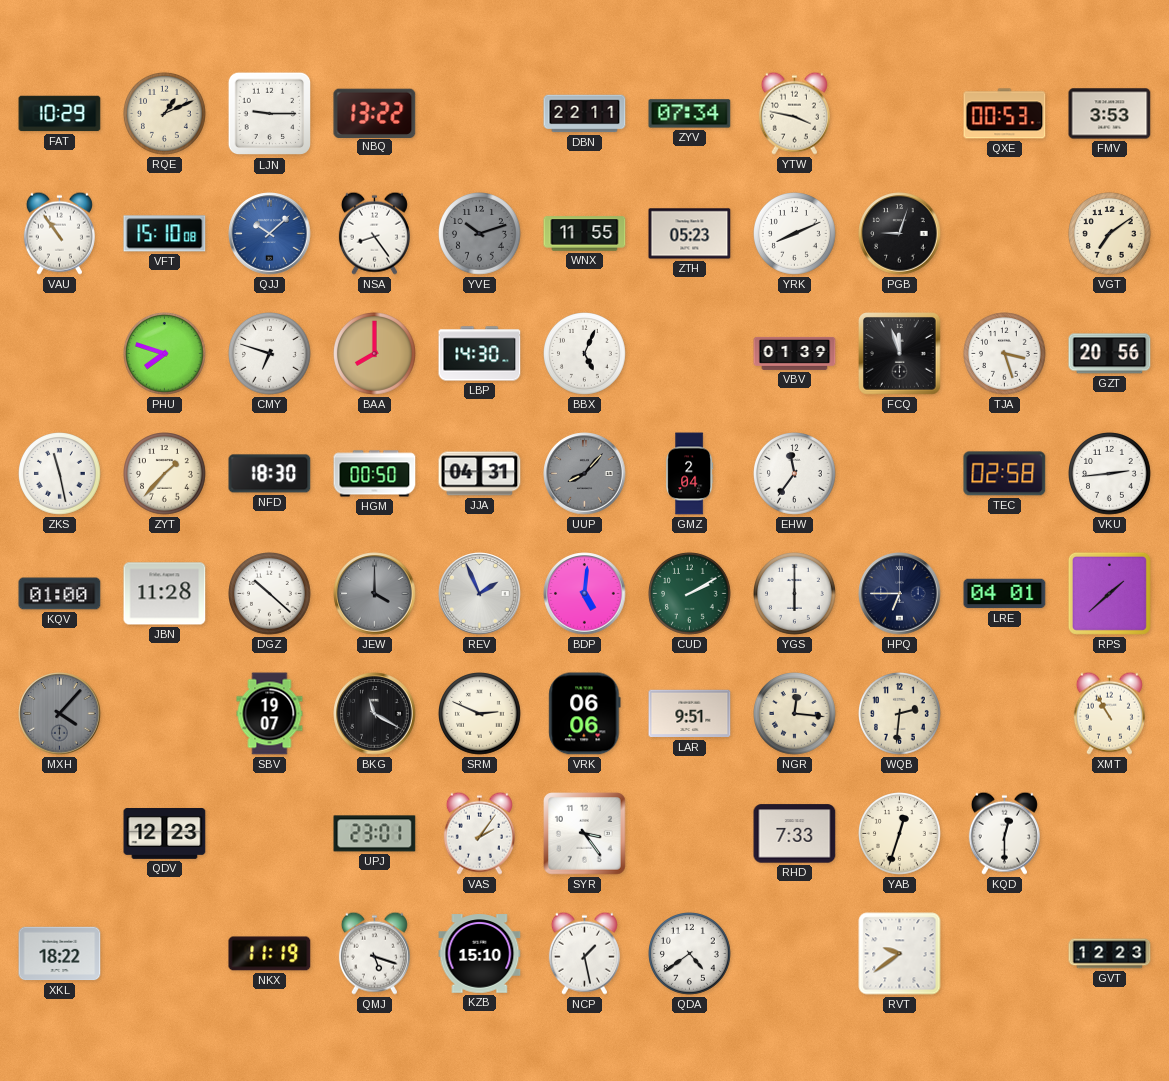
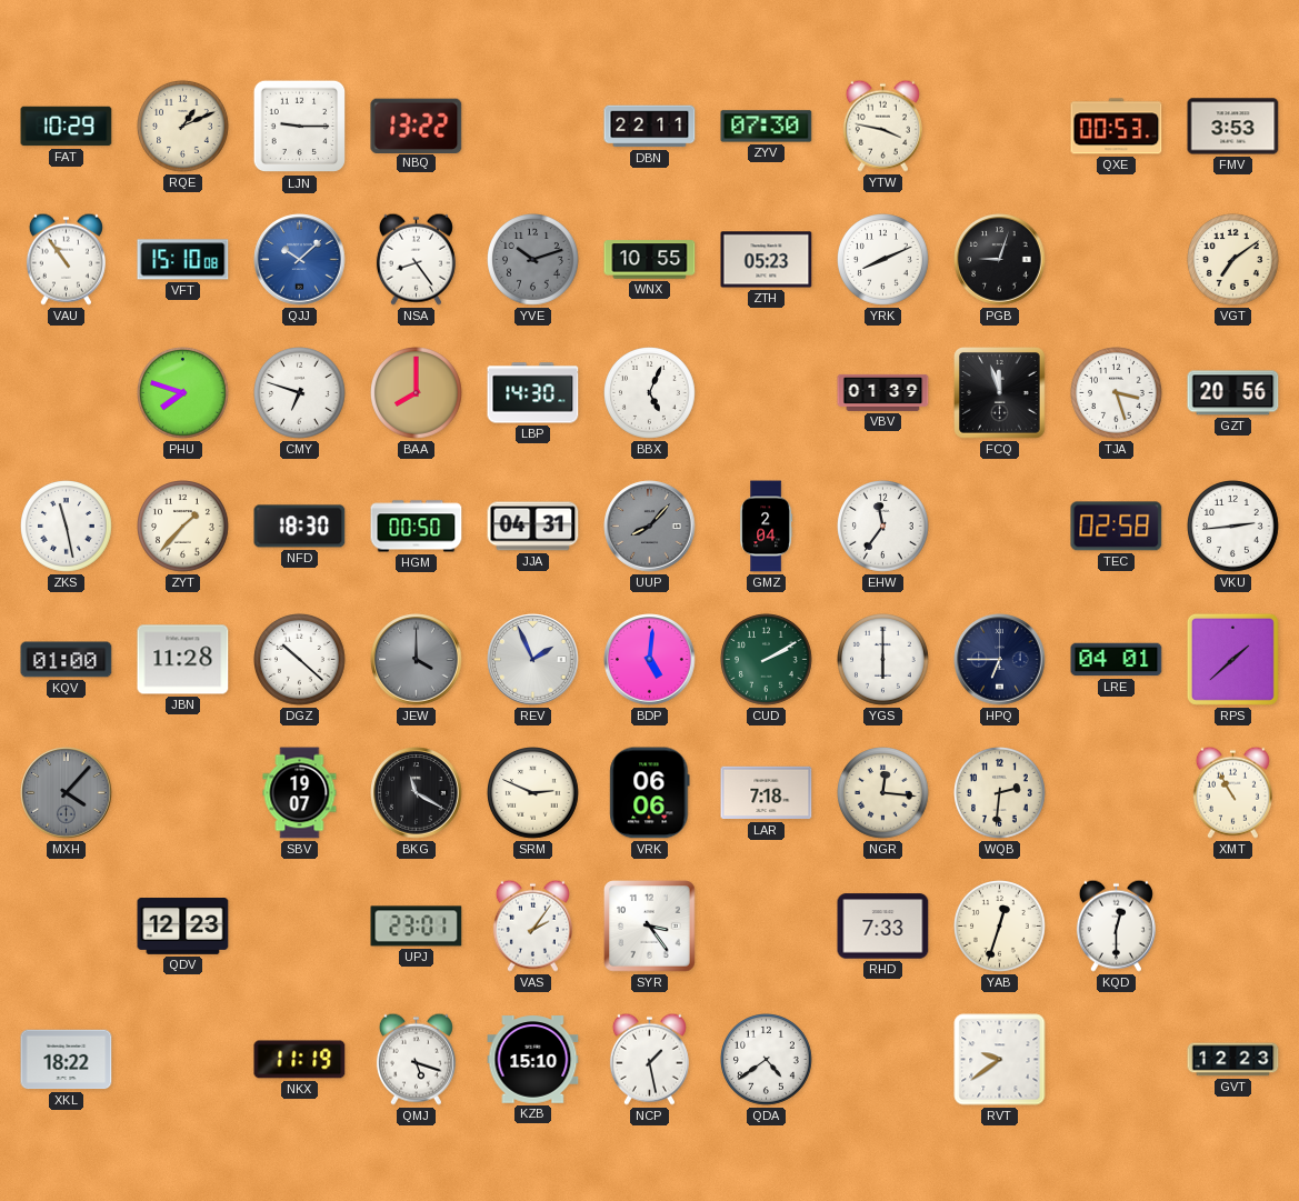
ZYV: 07:34 -> 07:30
WNX: 11:55 -> 10:55
LAR: 9:51 -> 7:18
